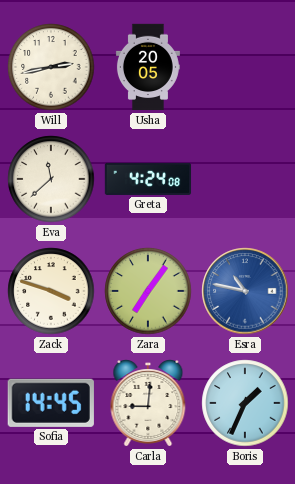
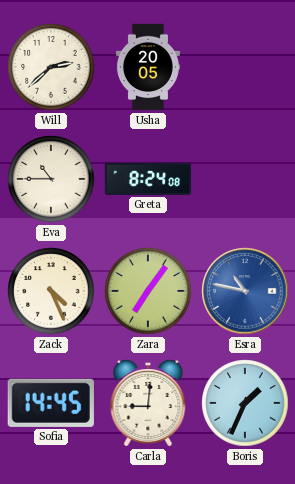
Will: 2:43 -> 2:38
Eva: 11:38 -> 10:45
Greta: 4:24 -> 8:24
Zack: 3:48 -> 4:26
